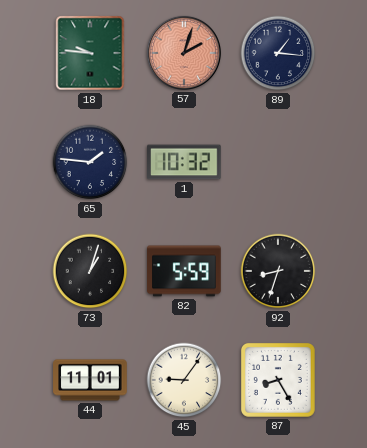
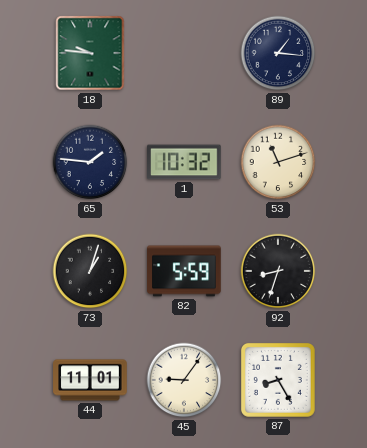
57: 2:03 -> none
53: none -> 11:12
